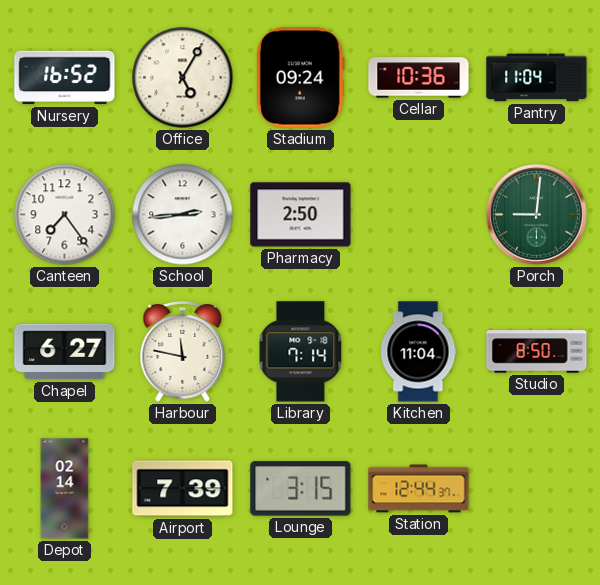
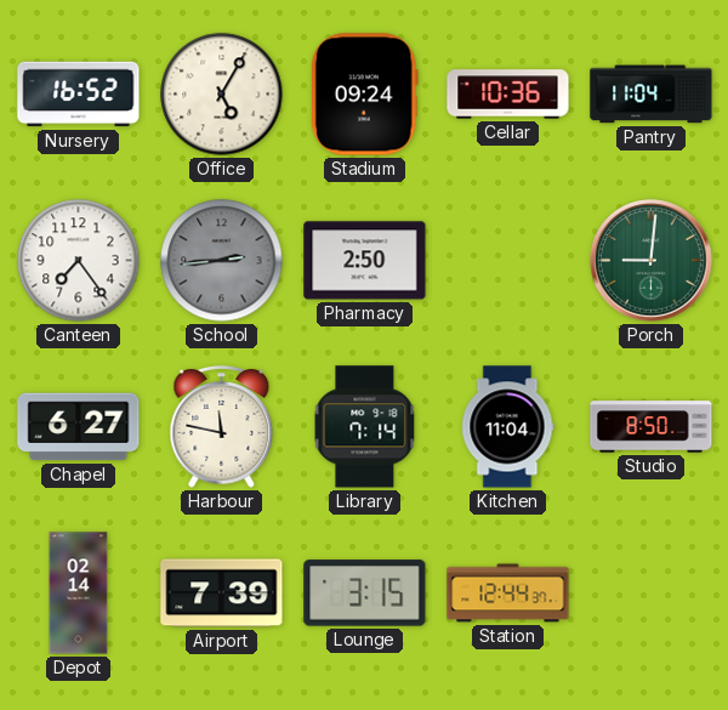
School dial: white -> grey
